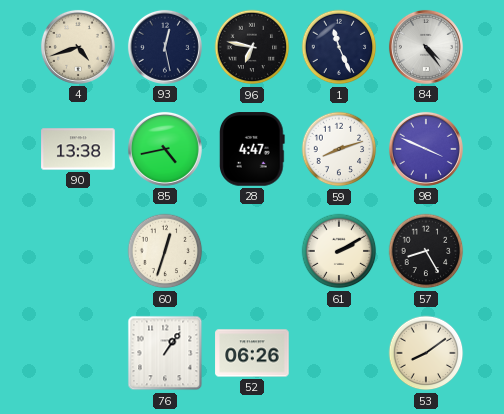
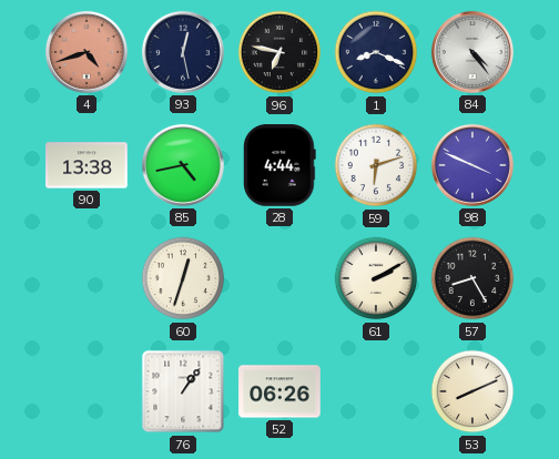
4 dial: cream -> salmon
1: 11:26 -> 8:19
28: 4:47 -> 4:44
59: 8:12 -> 6:12
53: 8:09 -> 8:11
